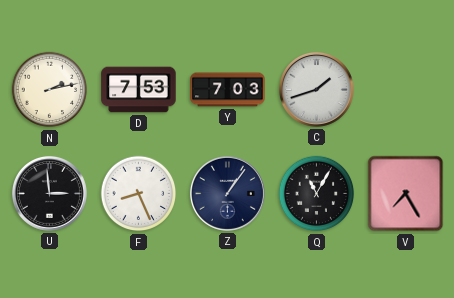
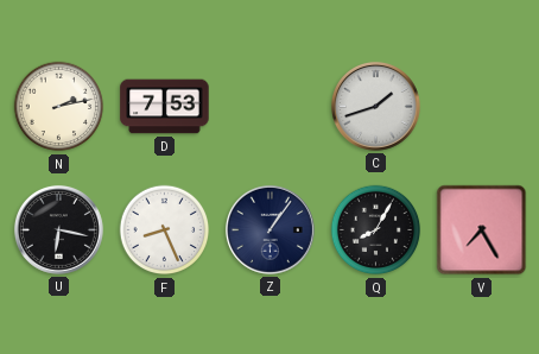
Y: 7:03 -> none
U: 2:59 -> 6:17
Q: 11:05 -> 8:05
